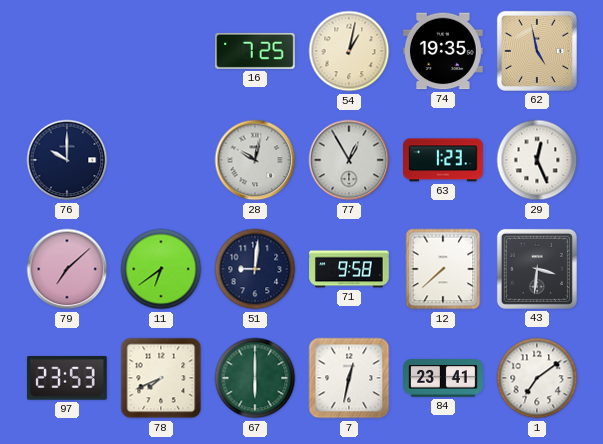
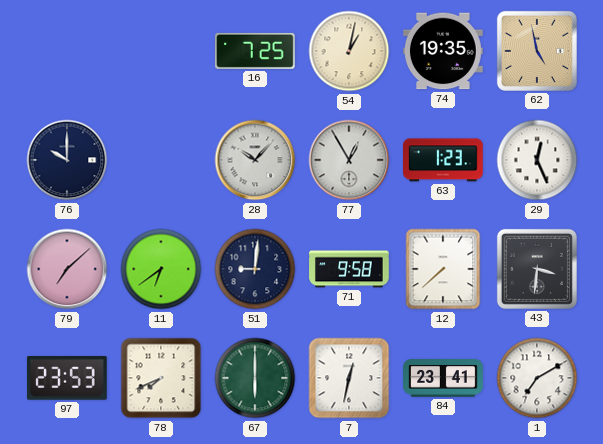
28: 10:02 -> 10:07
1: 7:09 -> 7:10
